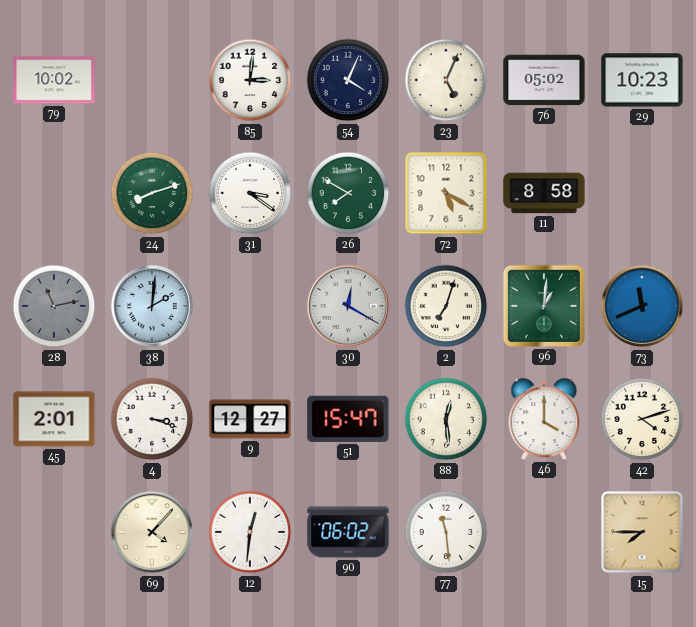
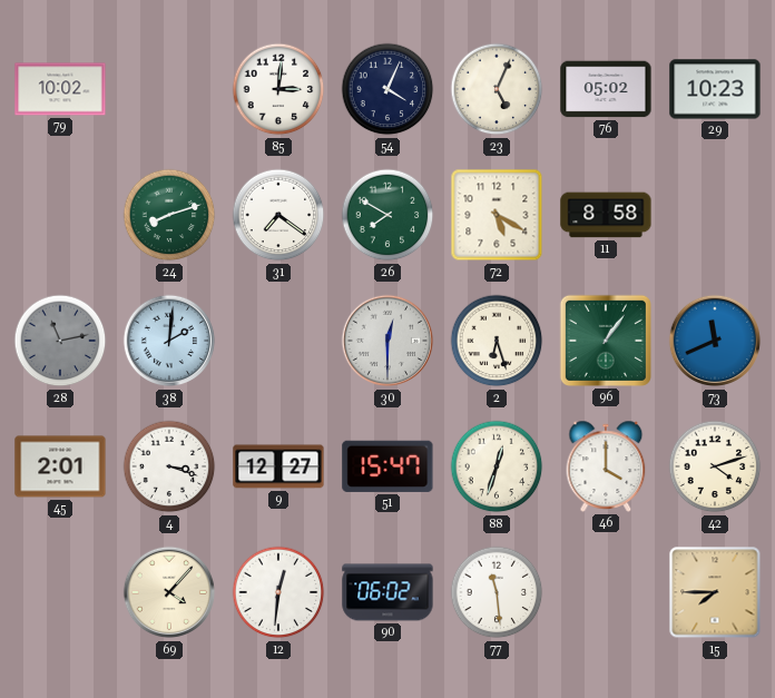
31: 3:21 -> 7:21
30: 12:20 -> 12:30
2: 7:03 -> 6:27
96: 1:01 -> 1:06
88: 12:29 -> 12:33
